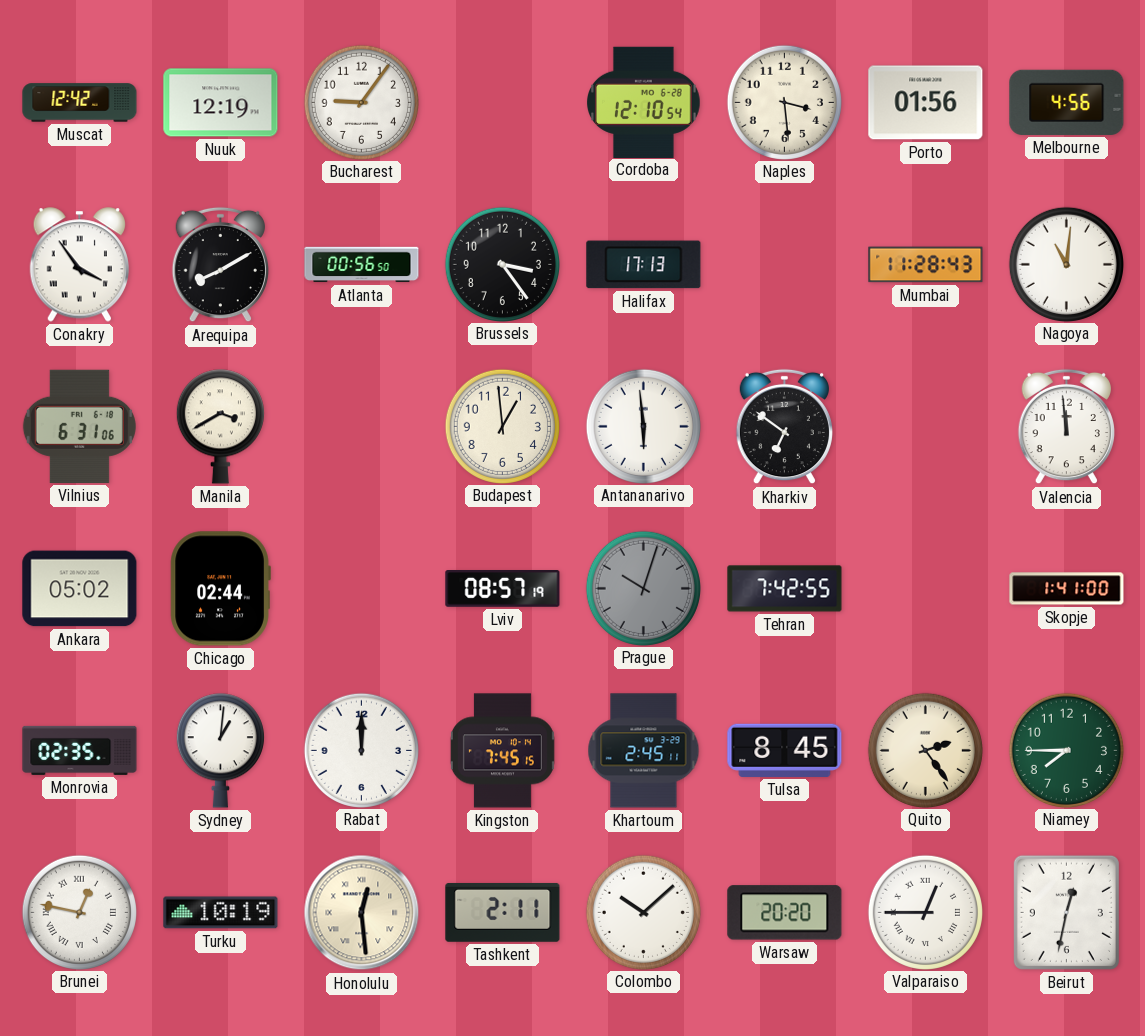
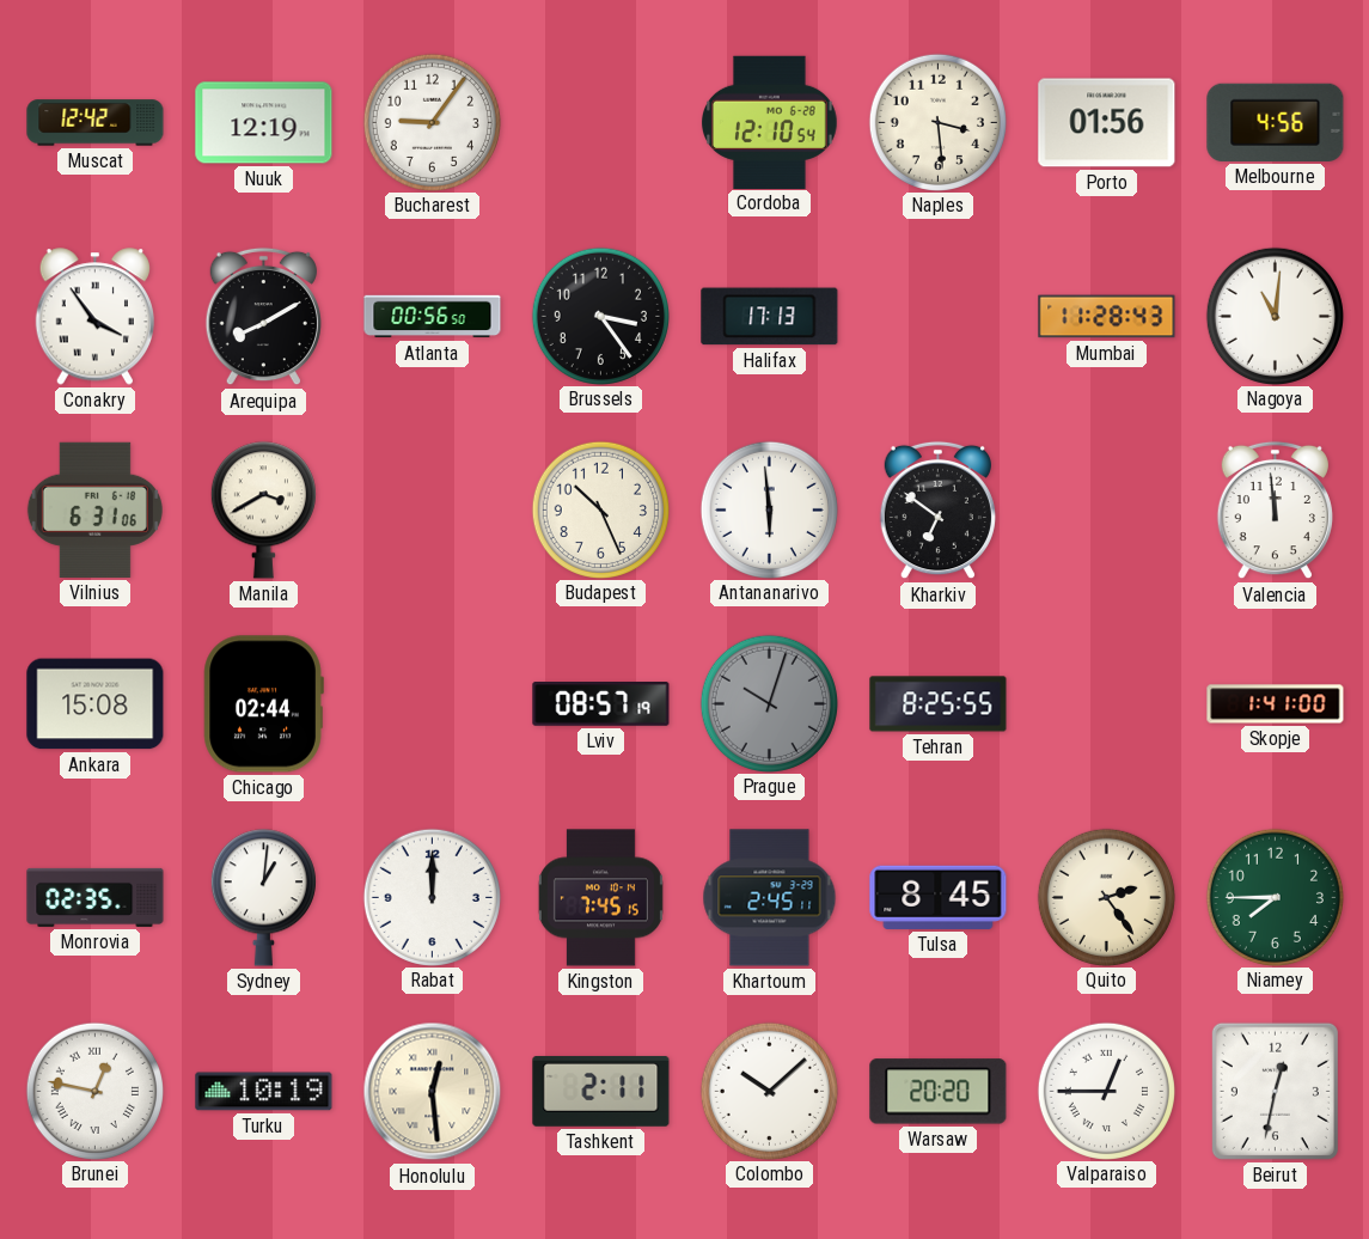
Budapest: 12:59 -> 10:26
Ankara: 05:02 -> 15:08
Tehran: 7:42 -> 8:25
